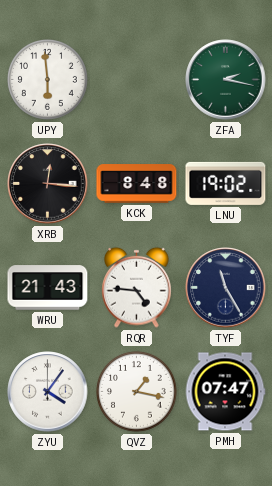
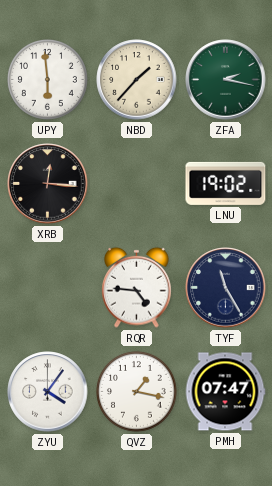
NBD: none -> 1:37
KCK: 8:48 -> none
WRU: 21:43 -> none
